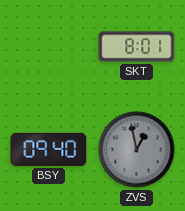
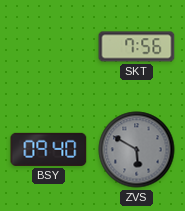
SKT: 8:01 -> 7:56
ZVS: 12:58 -> 5:50
